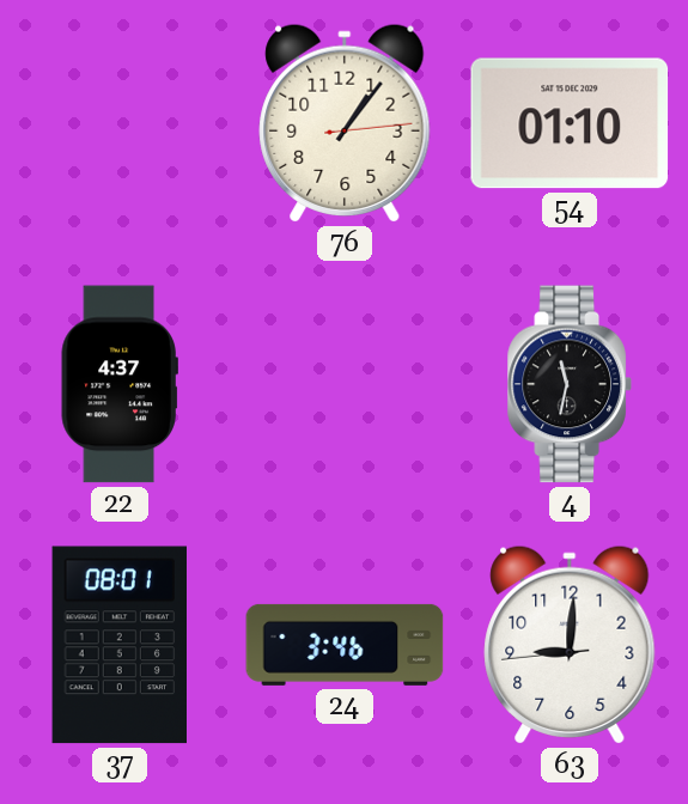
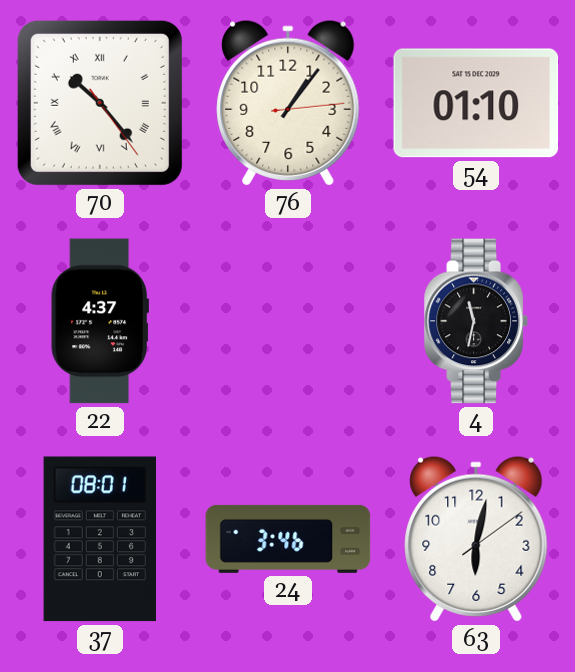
70: none -> 10:23
63: 9:00 -> 6:02
